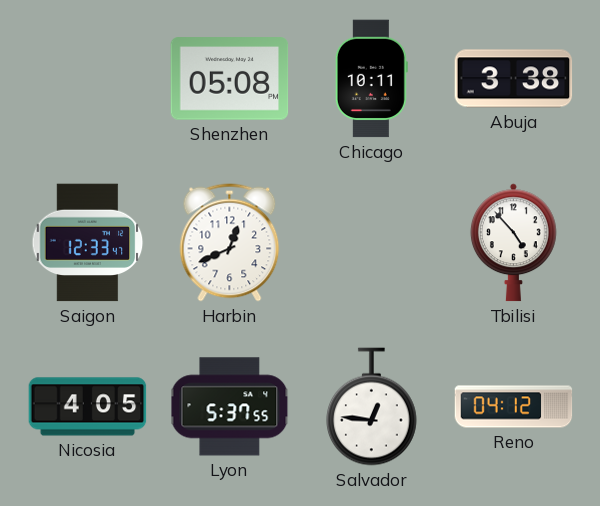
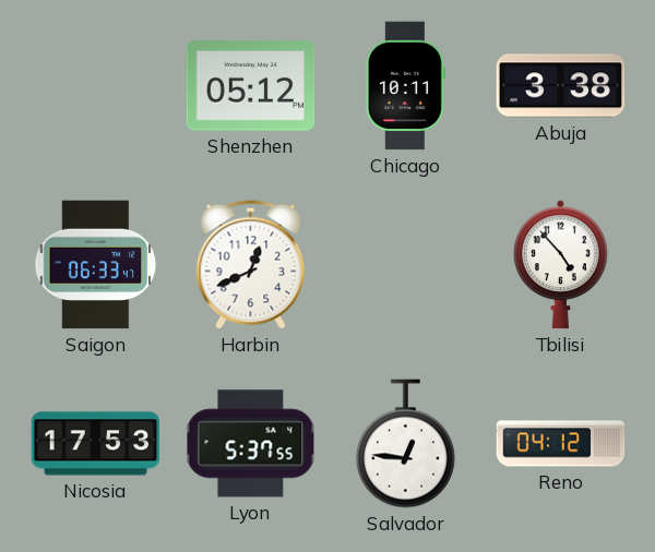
Shenzhen: 05:08 -> 05:12
Saigon: 12:33 -> 06:33
Nicosia: 4:05 -> 17:53
